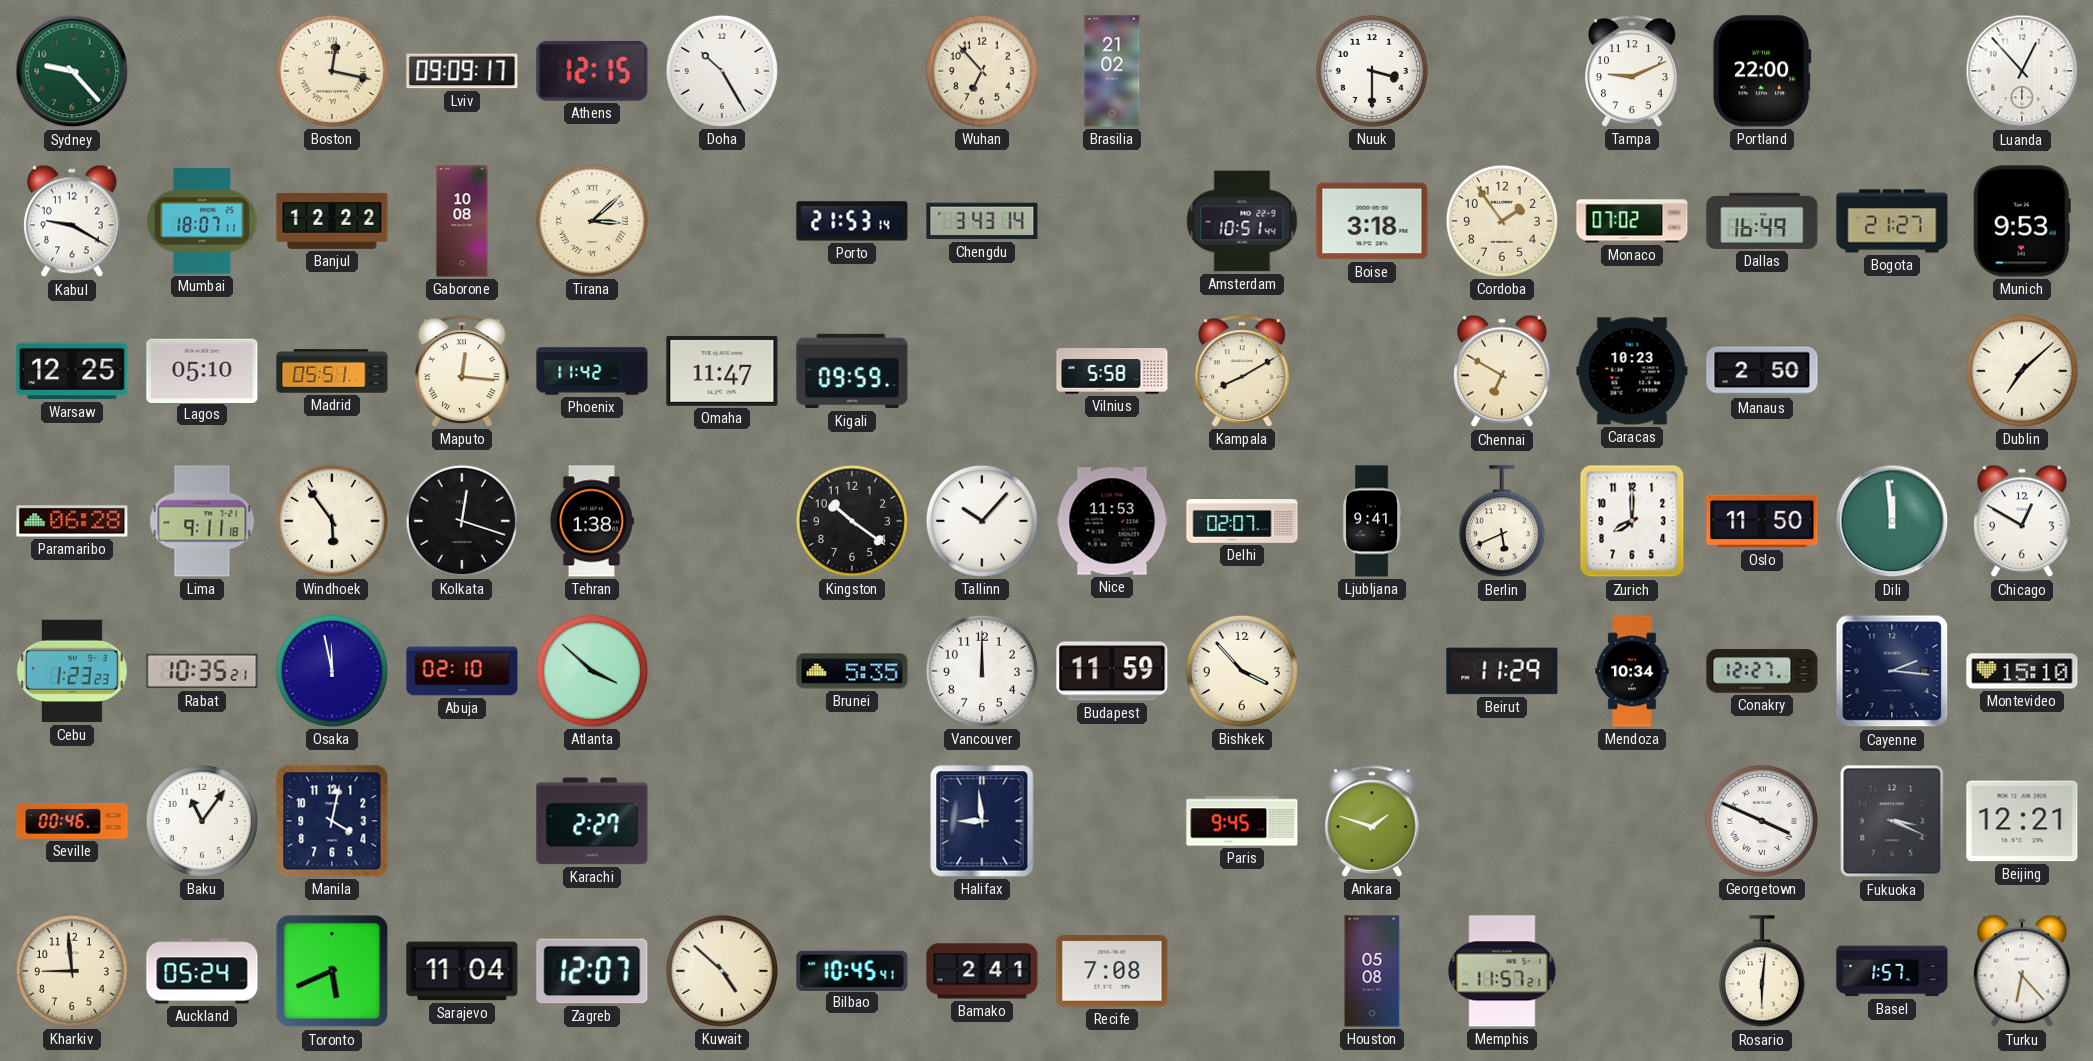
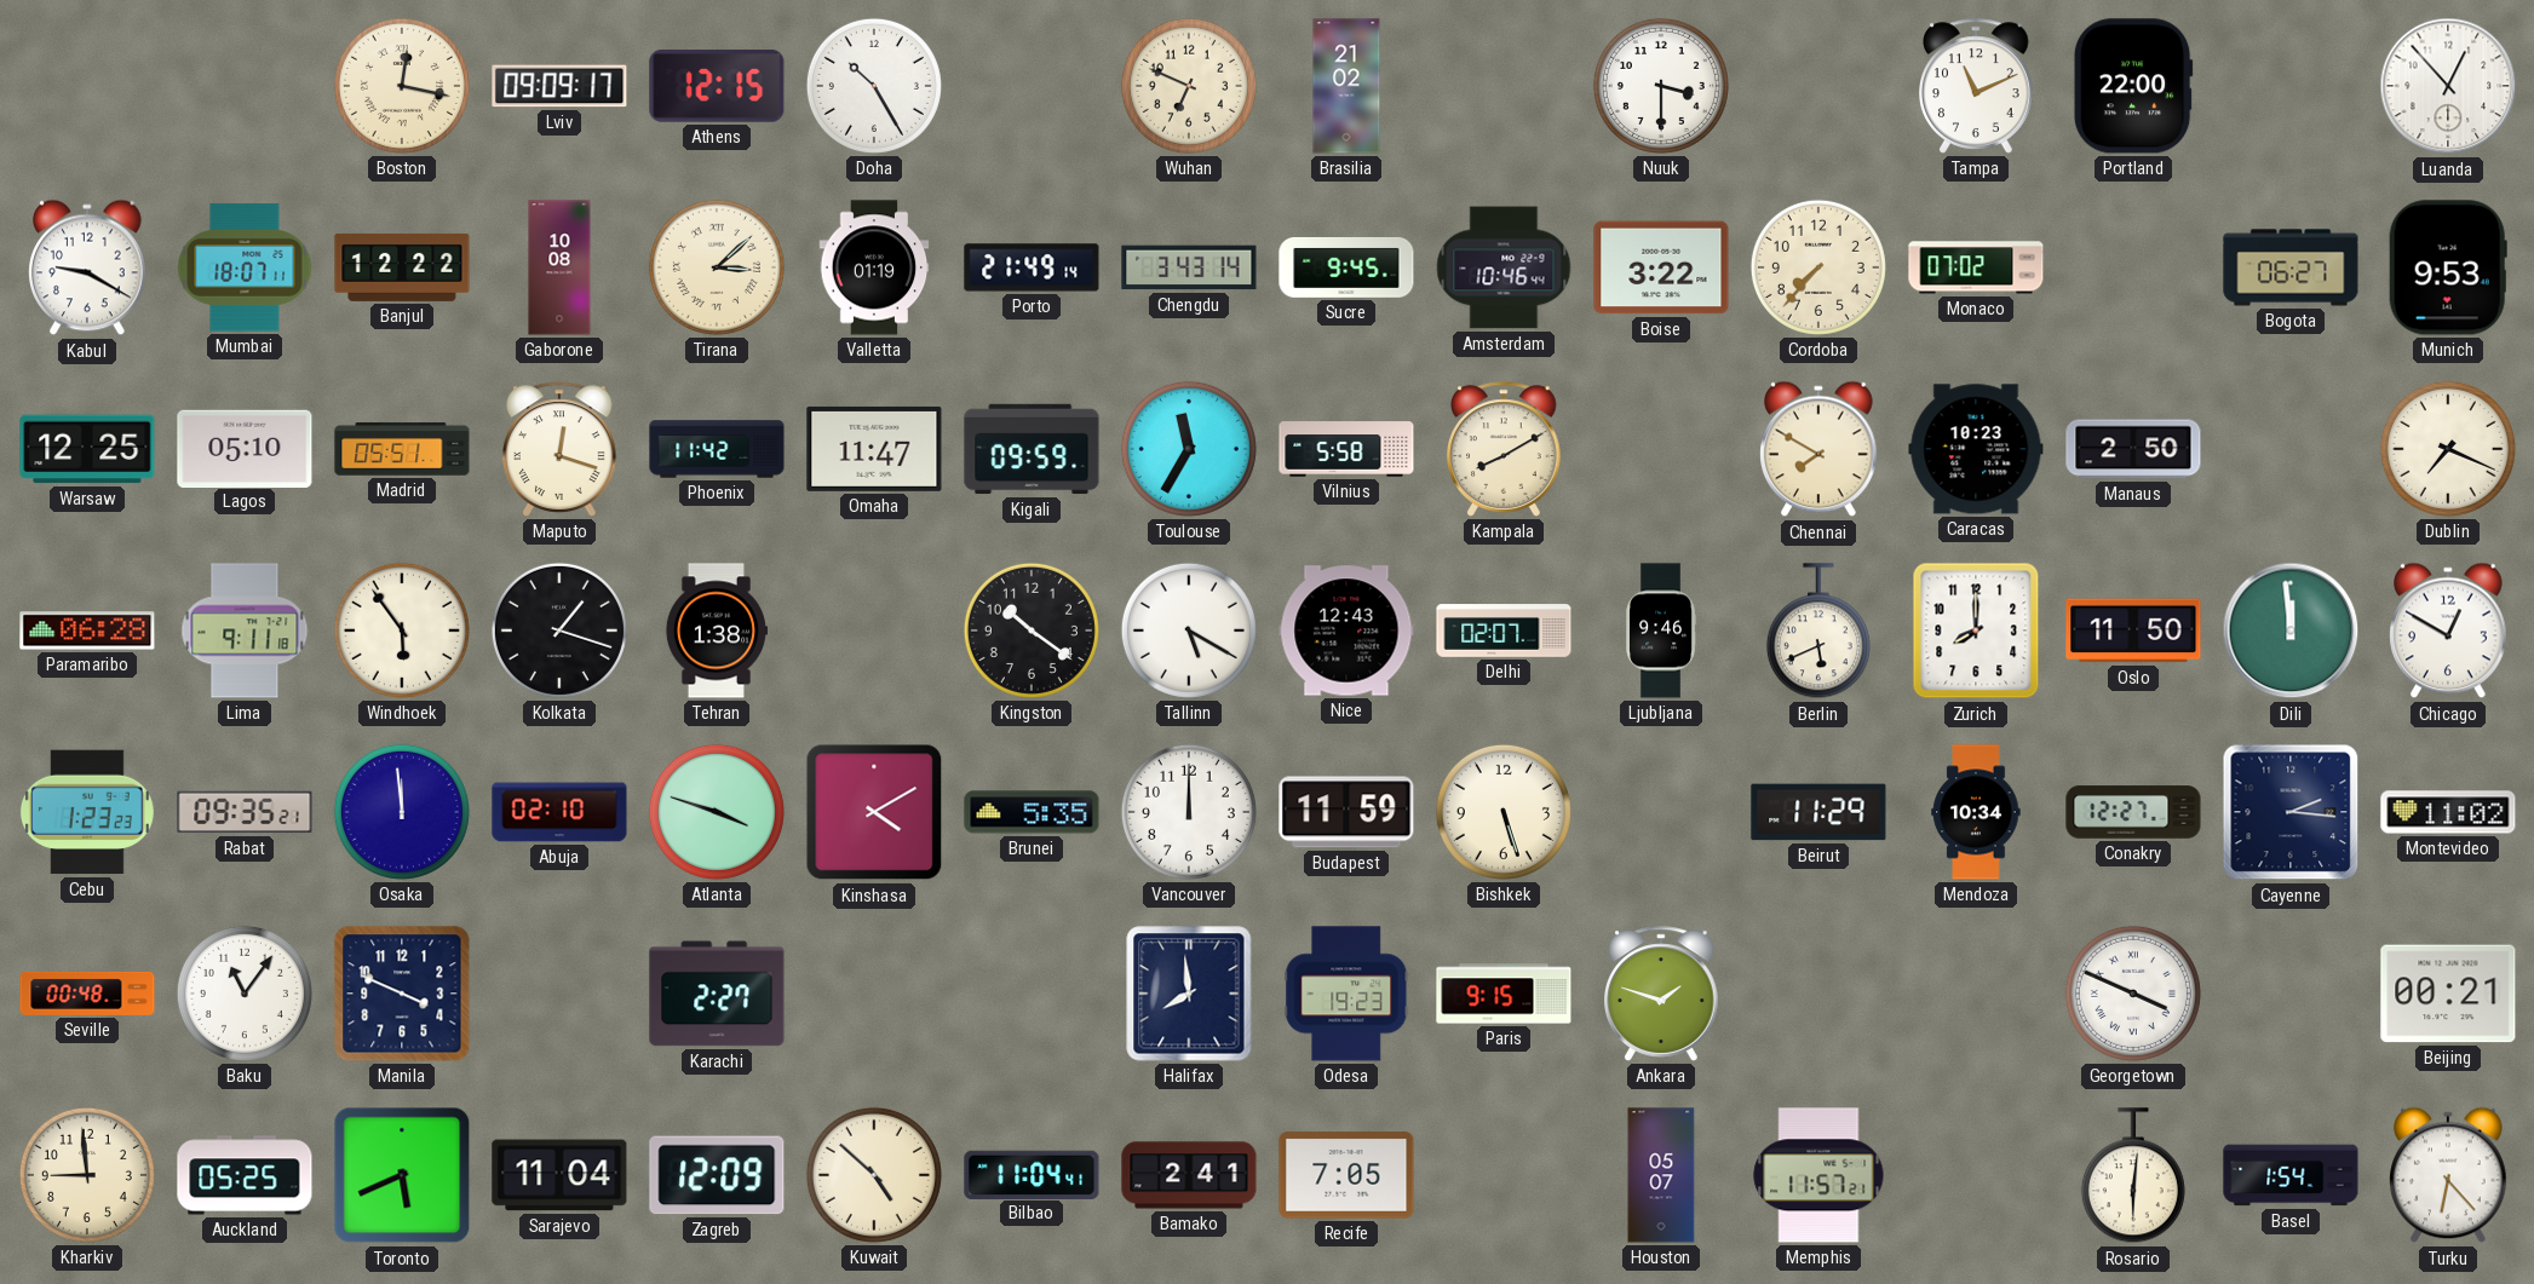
Sydney: 9:23 -> none
Wuhan: 6:53 -> 6:49
Tampa: 9:11 -> 11:11
Valletta: none -> 01:19
Porto: 21:53 -> 21:49
Sucre: none -> 9:45
Amsterdam: 10:51 -> 10:46
Boise: 3:18 -> 3:22
Cordoba: 1:54 -> 7:37
Dallas: 16:49 -> none
Bogota: 21:27 -> 06:27
Maputo: 12:16 -> 12:18
Toulouse: none -> 11:35
Chennai: 6:50 -> 7:50
Dublin: 7:08 -> 7:19
Kolkata: 12:18 -> 1:18
Tallinn: 10:07 -> 5:20
Nice: 11:53 -> 12:43
Ljubljana: 9:41 -> 9:46
Rabat: 10:35 -> 09:35
Osaka: 11:58 -> 11:59
Atlanta: 3:52 -> 3:48
Kinshasa: none -> 4:10
Bishkek: 3:53 -> 5:27
Montevideo: 15:10 -> 11:02
Seville: 00:46 -> 00:48
Manila: 4:02 -> 3:49
Halifax: 8:59 -> 7:59
Odesa: none -> 19:23
Paris: 9:45 -> 9:15
Fukuoka: 3:19 -> none
Beijing: 12:21 -> 00:21
Auckland: 05:24 -> 05:25
Zagreb: 12:07 -> 12:09
Bilbao: 10:45 -> 11:04
Recife: 7:08 -> 7:05
Houston: 05:08 -> 05:07
Basel: 1:57 -> 1:54
